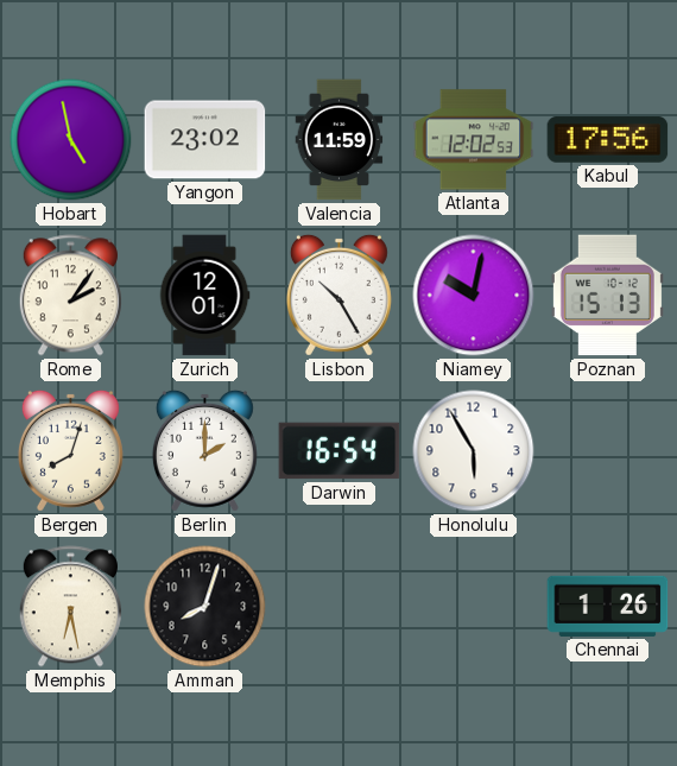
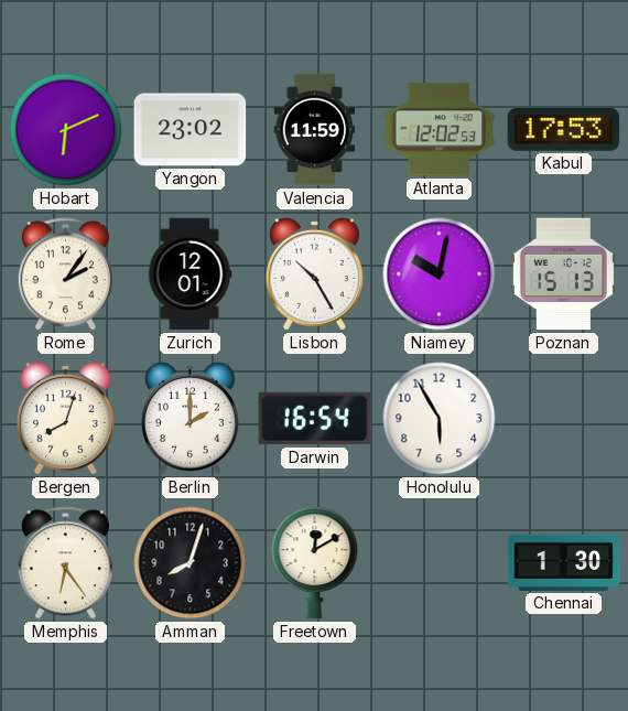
Hobart: 4:58 -> 6:11
Kabul: 17:56 -> 17:53
Memphis: 6:28 -> 6:24
Freetown: none -> 12:10
Chennai: 1:26 -> 1:30
